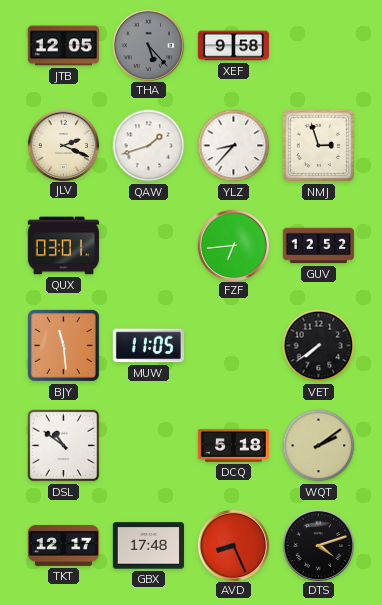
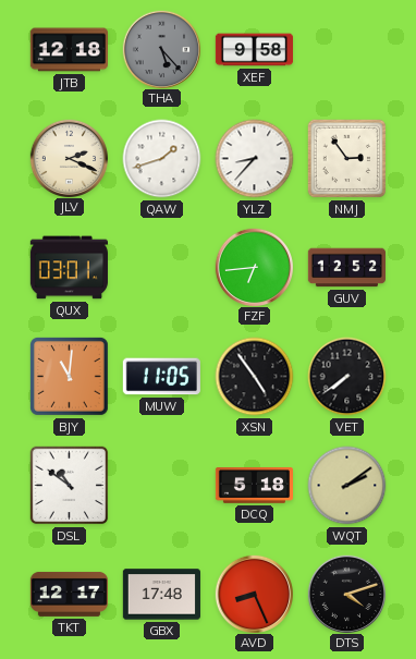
JTB: 12:05 -> 12:18
NMJ: 2:57 -> 2:54
BJY: 11:29 -> 11:01
XSN: none -> 4:54
